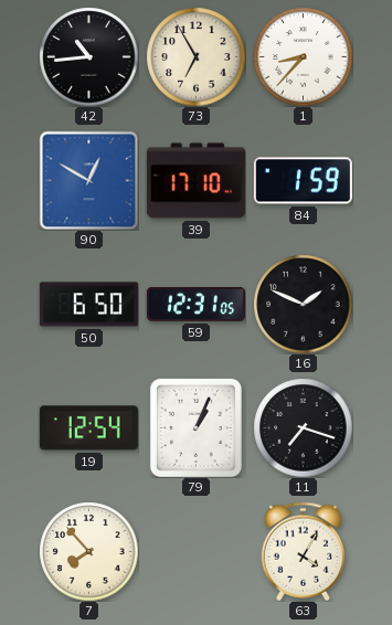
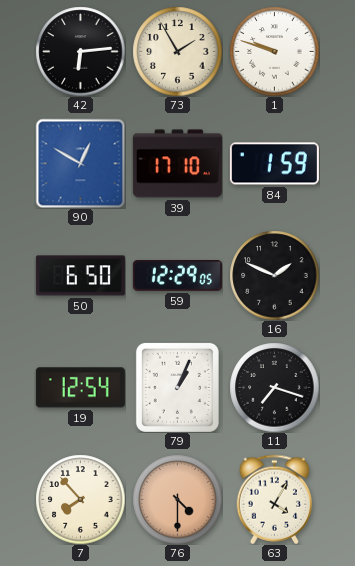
42: 10:44 -> 6:14
73: 6:55 -> 1:55
1: 8:37 -> 9:48
59: 12:31 -> 12:29
76: none -> 4:30
